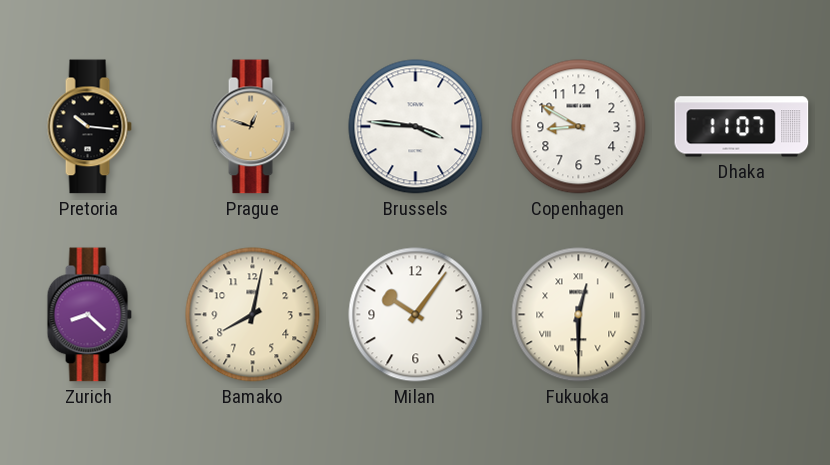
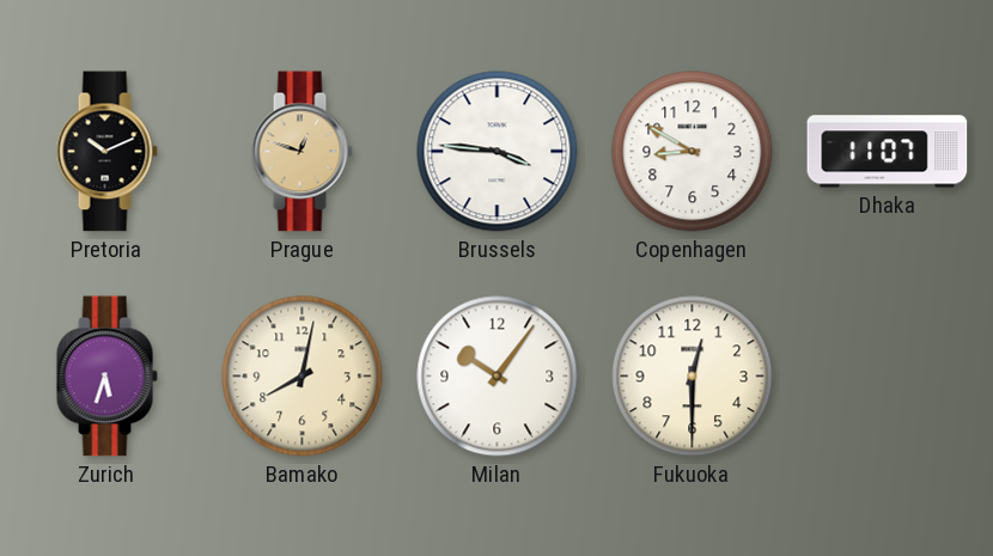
Pretoria: 10:16 -> 10:11
Zurich: 8:22 -> 5:33
Fukuoka numerals: Roman -> Arabic
